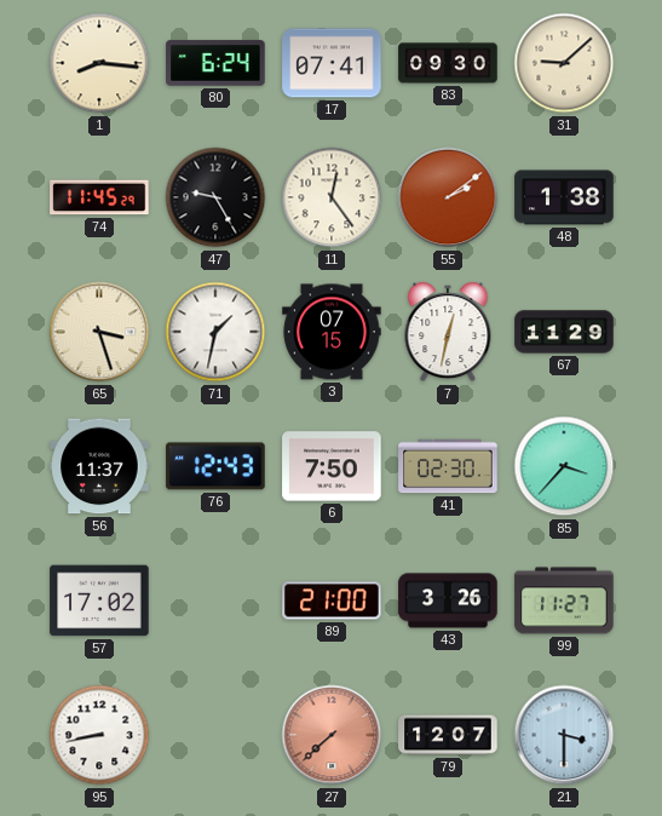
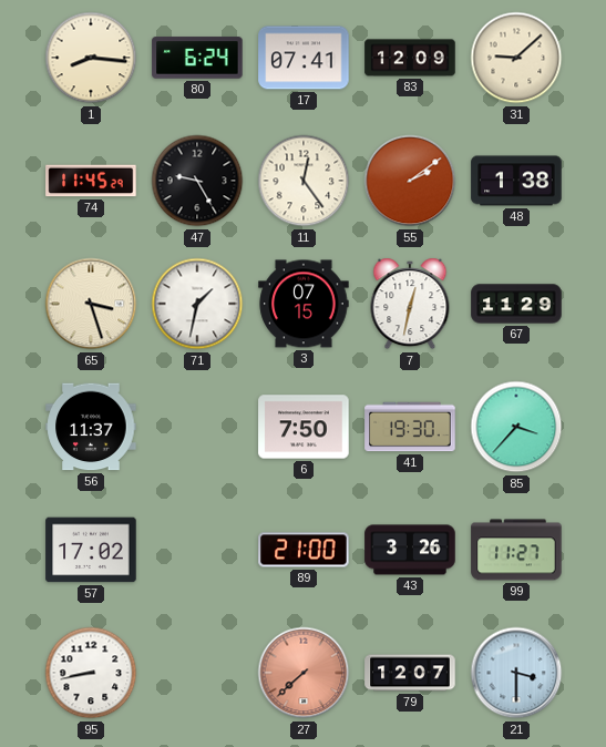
83: 09:30 -> 12:09
76: 12:43 -> none
41: 02:30 -> 19:30
